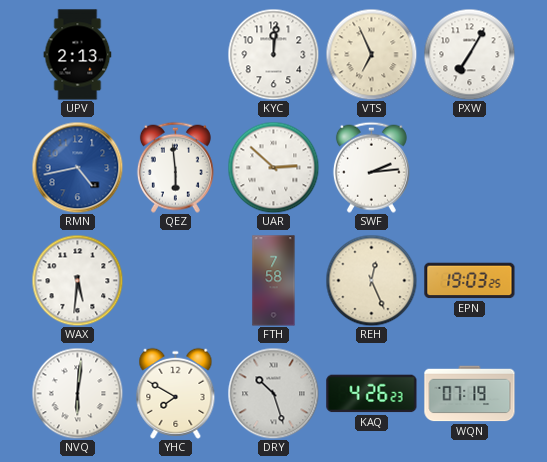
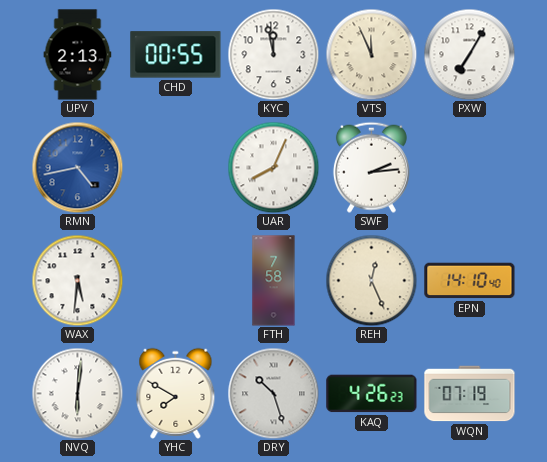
CHD: none -> 00:55
KYC: 12:01 -> 11:58
VTS: 6:56 -> 11:56
QEZ: 5:59 -> none
UAR: 2:52 -> 8:04
EPN: 19:03 -> 14:10
